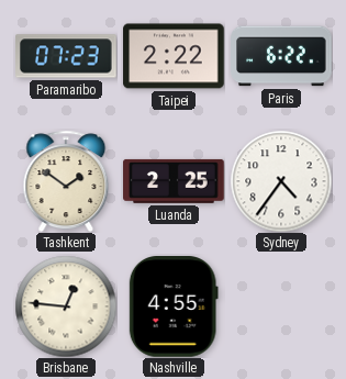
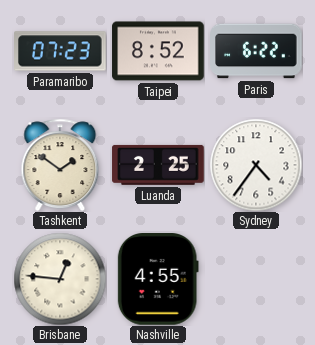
Taipei: 2:22 -> 8:52
